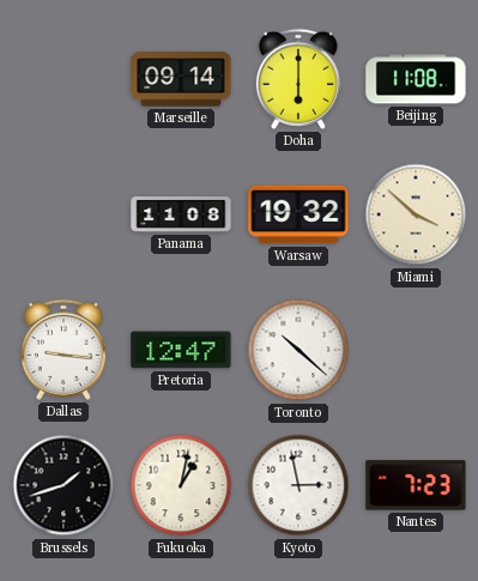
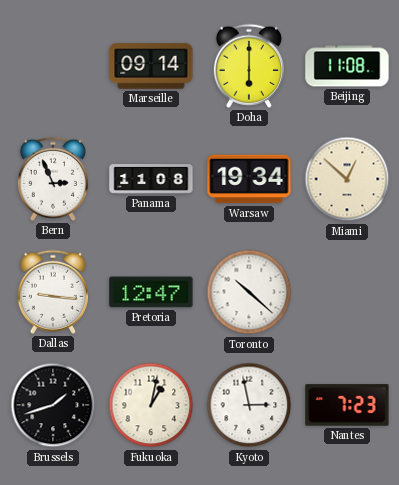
Bern: none -> 2:56
Warsaw: 19:32 -> 19:34
Miami: 3:52 -> 12:52
